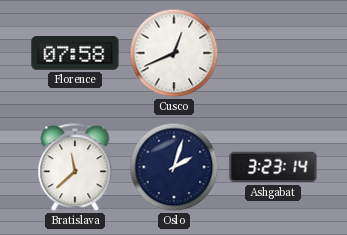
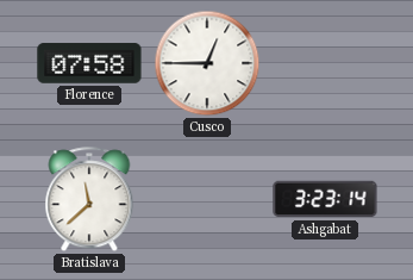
Cusco: 12:41 -> 12:45
Oslo: 2:03 -> none
